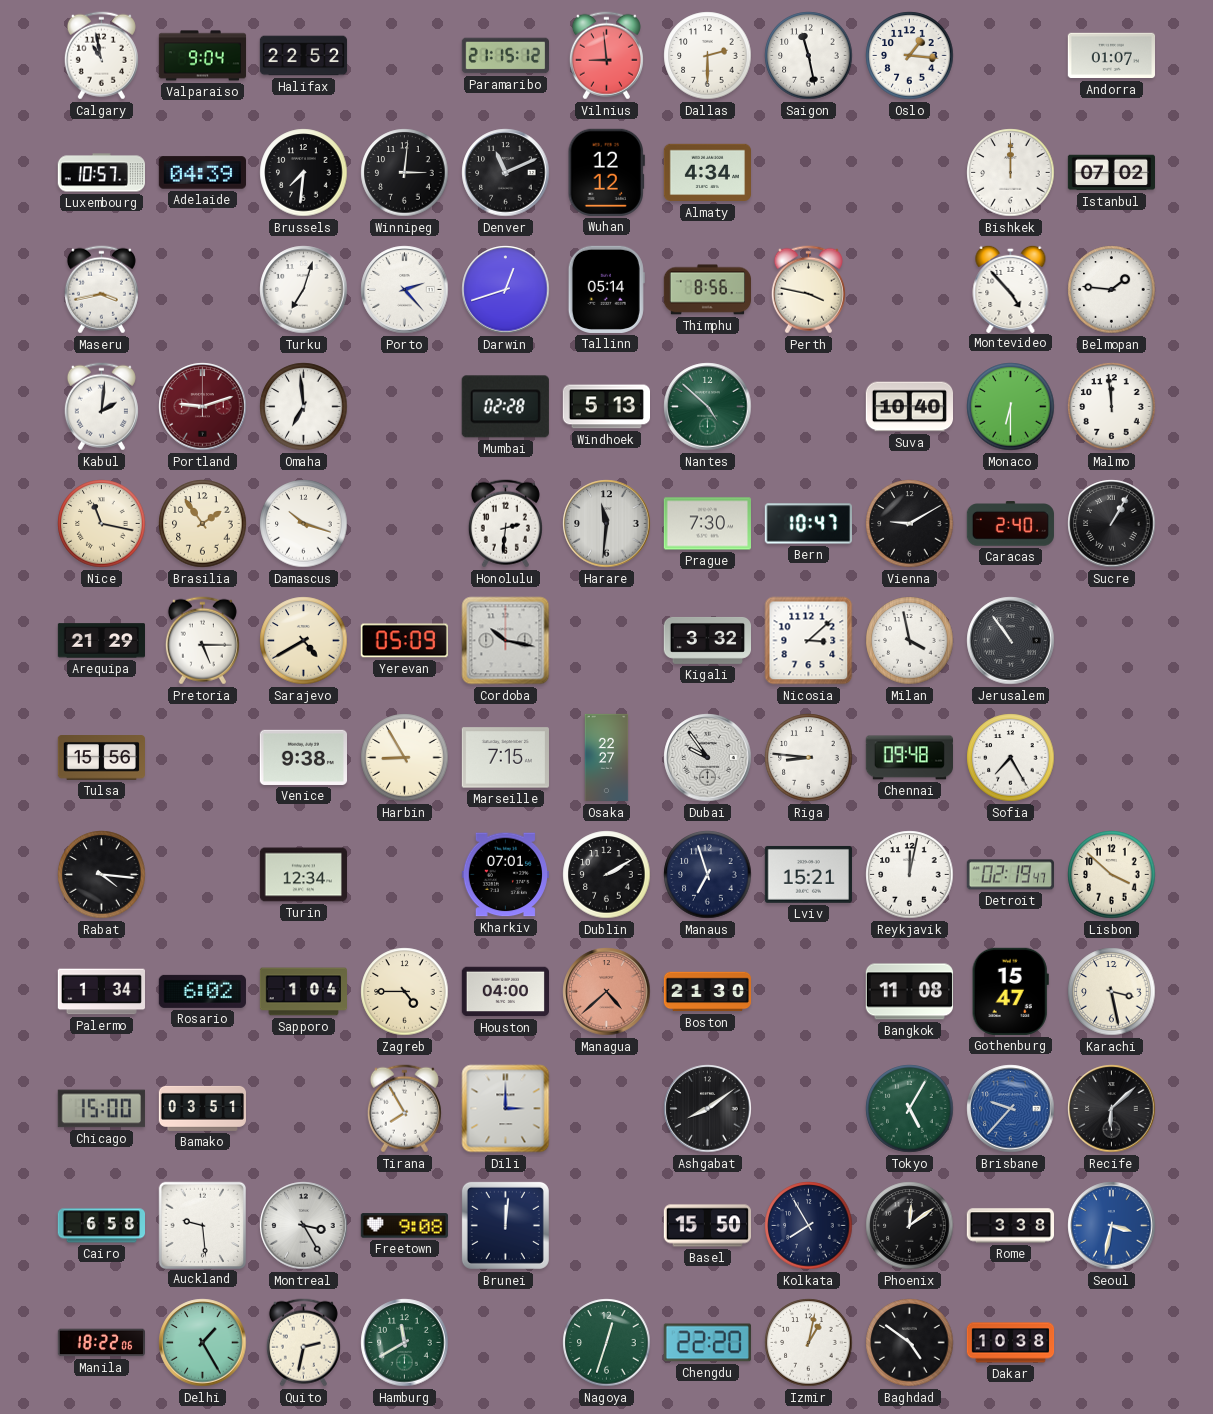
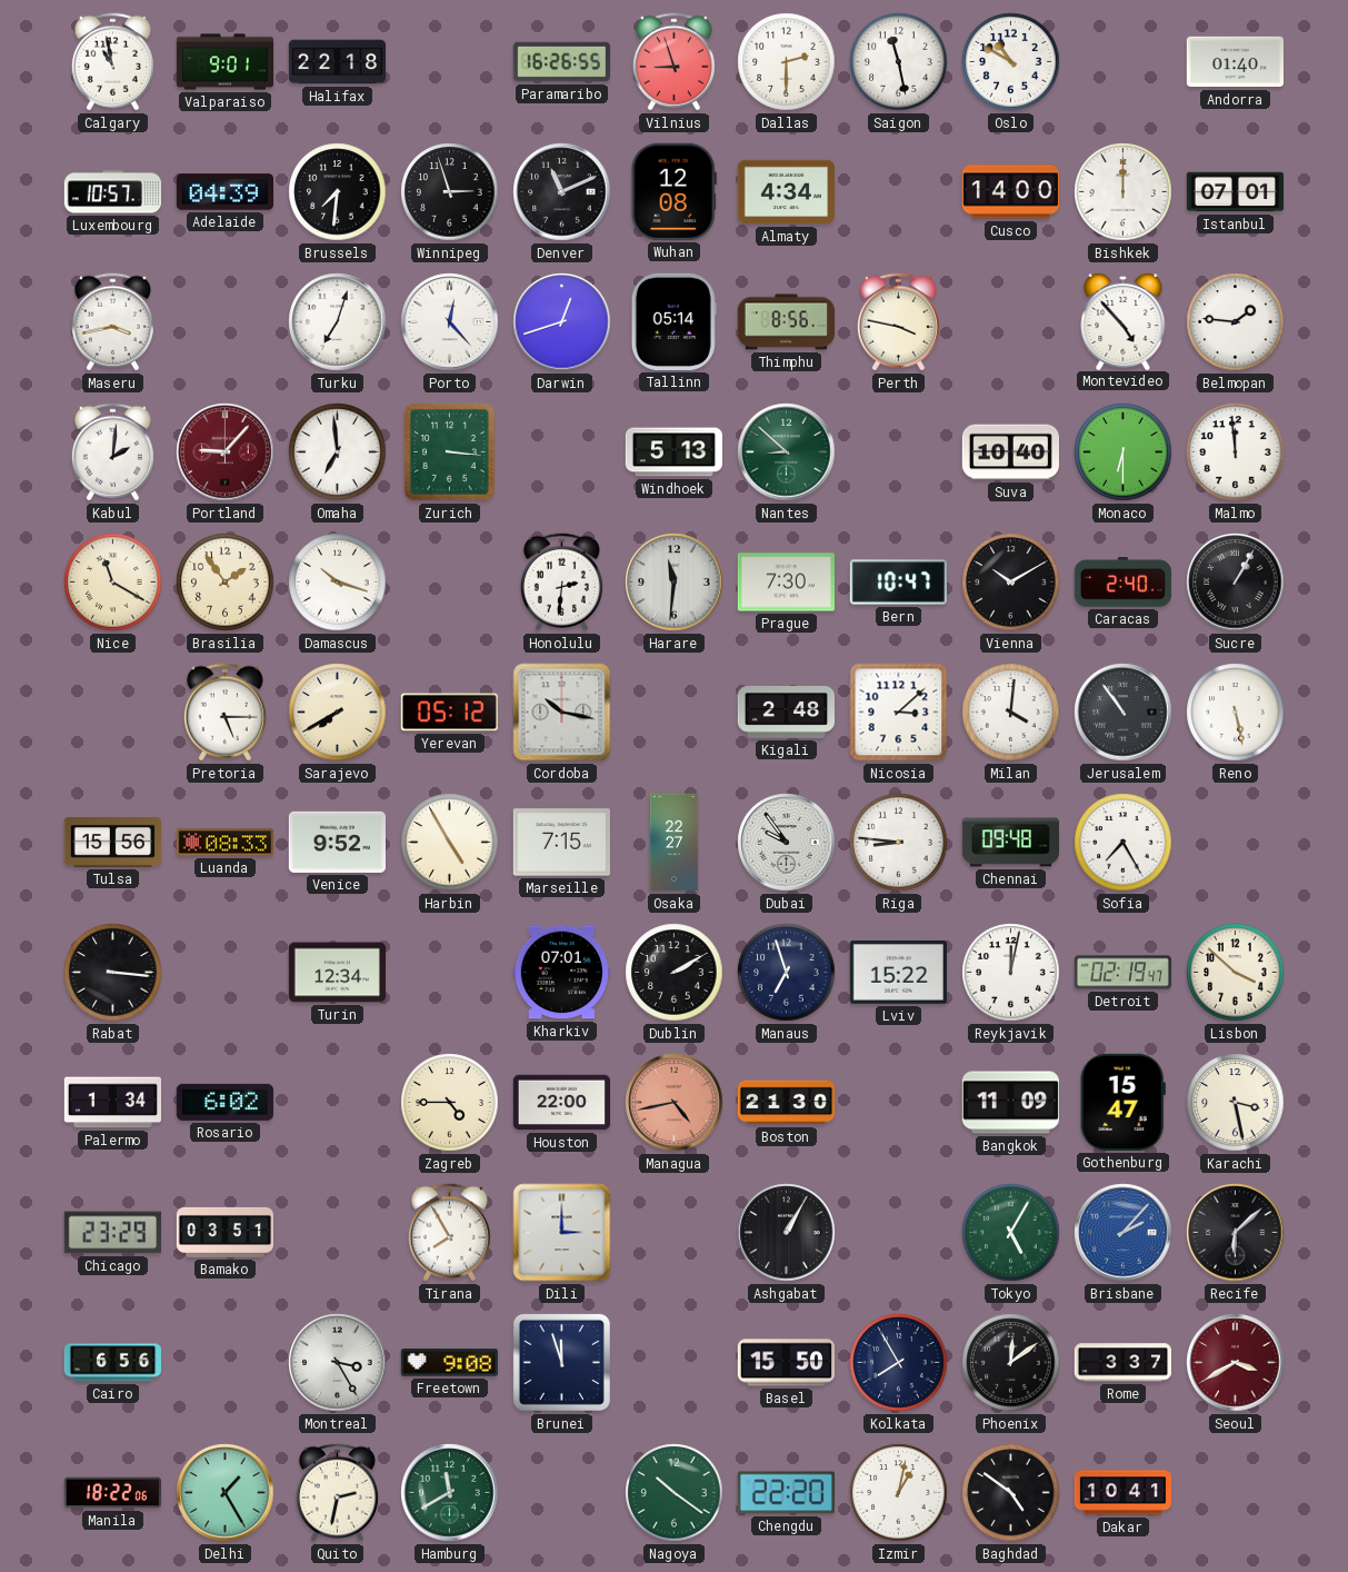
Valparaiso: 9:04 -> 9:01
Halifax: 22:52 -> 22:18
Paramaribo: 21:15 -> 16:26
Vilnius: 8:59 -> 8:57
Oslo: 1:16 -> 10:50
Andorra: 01:07 -> 01:40
Winnipeg: 3:01 -> 2:57
Wuhan: 12:12 -> 12:08
Cusco: none -> 14:00
Istanbul: 07:02 -> 07:01
Porto: 2:23 -> 12:23
Portland: 9:12 -> 9:07
Zurich: none -> 3:16
Mumbai: 02:28 -> none
Nantes: 4:52 -> 8:52
Nice: 11:17 -> 11:20
Vienna: 9:10 -> 10:10
Arequipa: 21:29 -> none
Sarajevo: 4:40 -> 7:40
Yerevan: 05:09 -> 05:12
Kigali: 3:32 -> 2:48
Milan: 3:58 -> 4:01
Reno: none -> 5:28
Luanda: none -> 08:33
Venice: 9:38 -> 9:52
Harbin: 8:55 -> 4:55
Rabat: 4:16 -> 3:16
Lviv: 15:21 -> 15:22
Sapporo: 1:04 -> none
Houston: 04:00 -> 22:00
Managua: 4:38 -> 4:43
Bangkok: 11:08 -> 11:09
Chicago: 15:00 -> 23:29
Ashgabat: 8:09 -> 1:05
Brisbane: 9:37 -> 2:07
Cairo: 6:58 -> 6:56
Auckland: 9:29 -> none
Brunei: 12:01 -> 11:57
Rome: 3:38 -> 3:37
Seoul: 3:32 -> 3:40
Seoul dial: blue -> burgundy
Nagoya: 12:33 -> 10:21
Dakar: 10:38 -> 10:41
